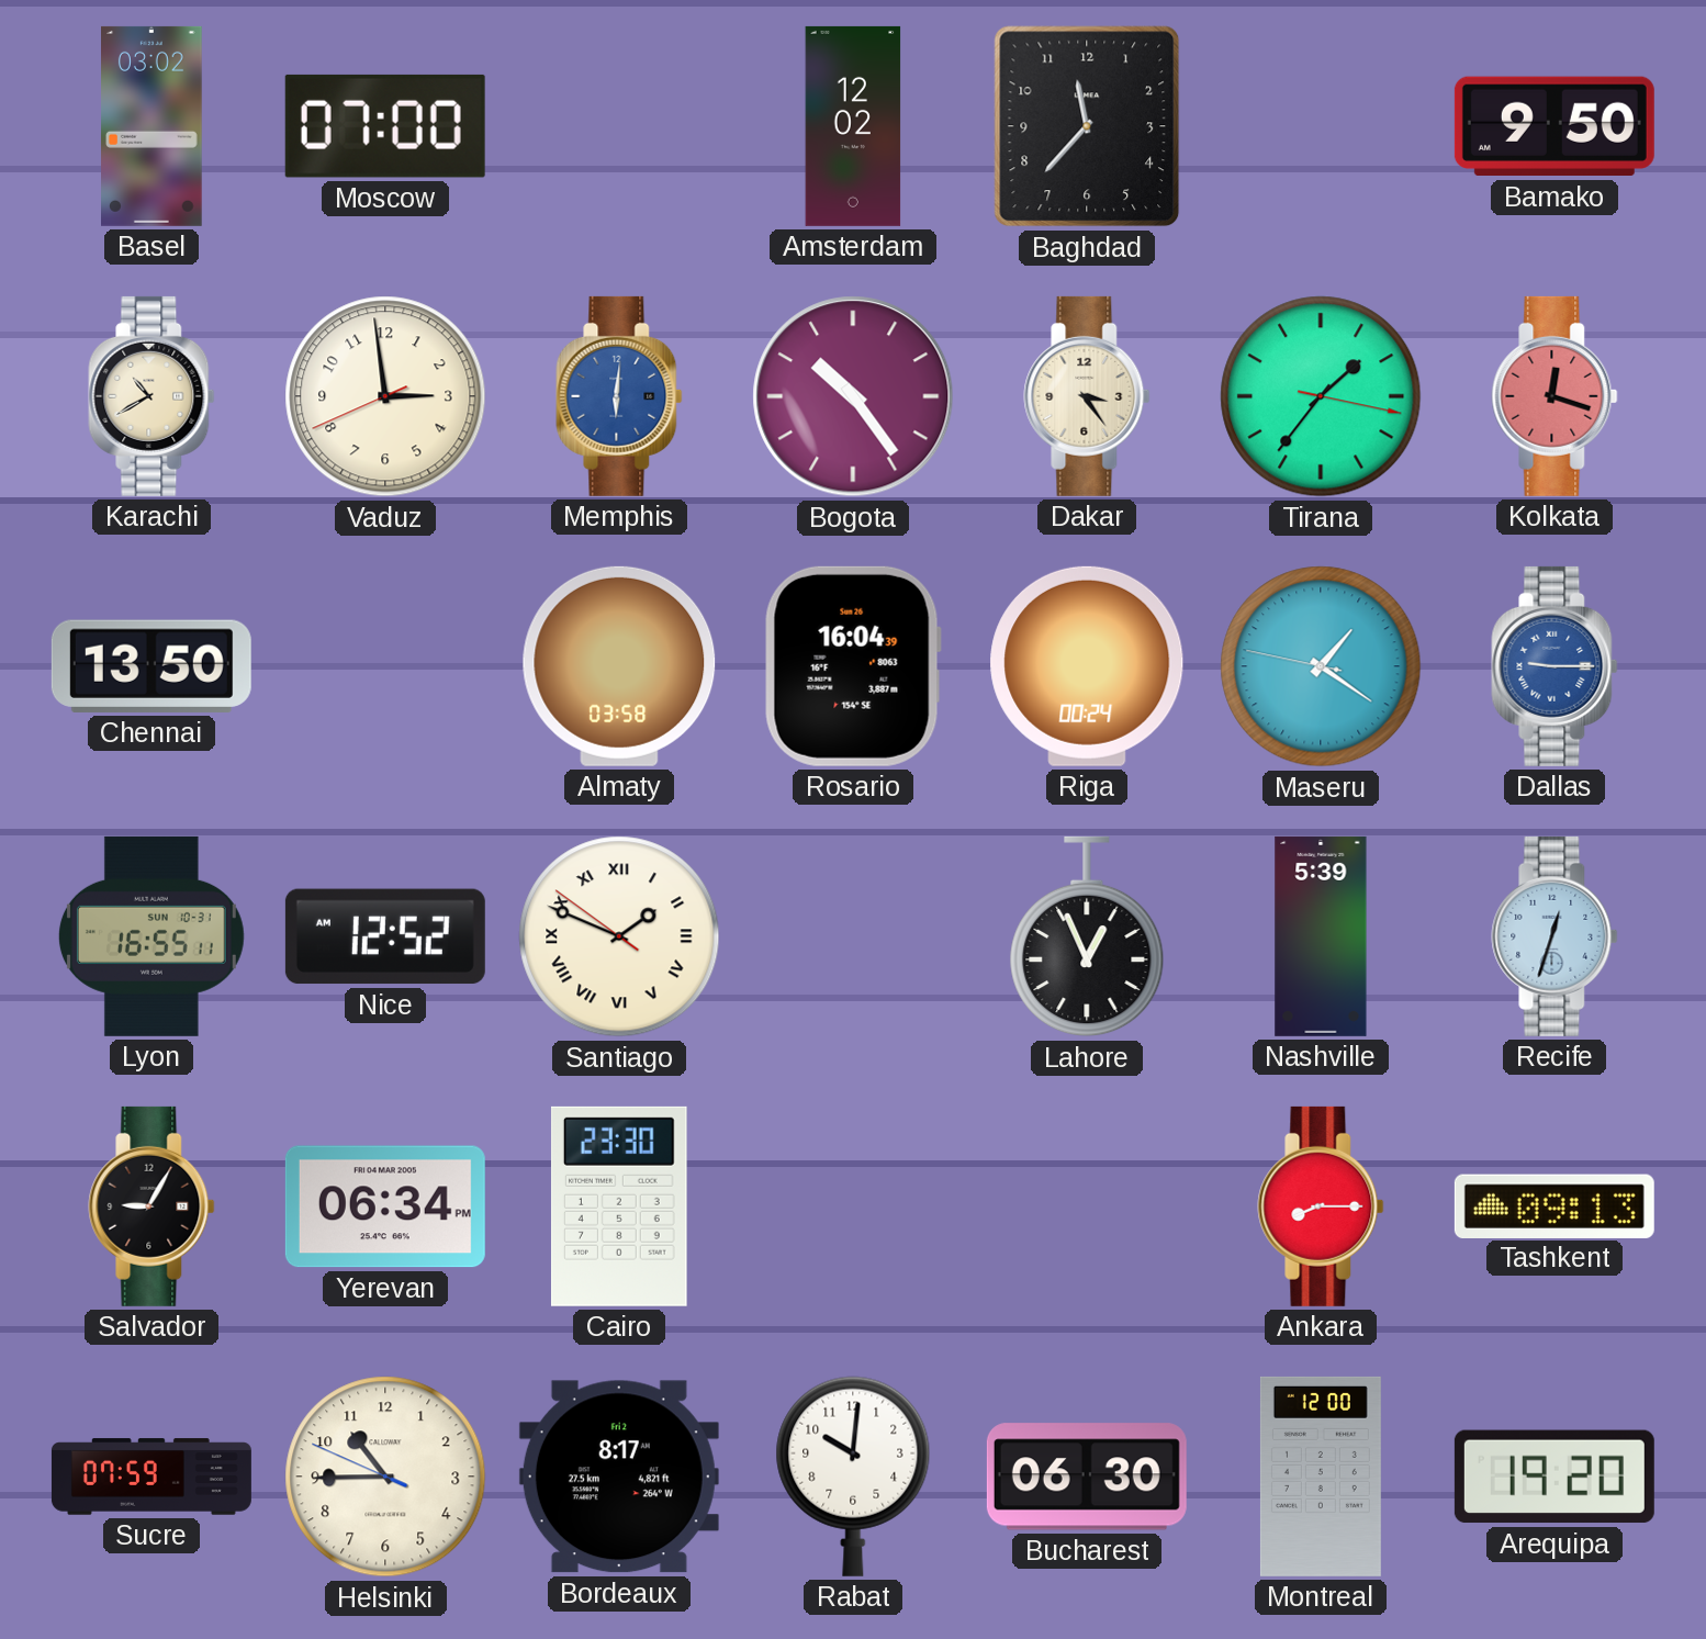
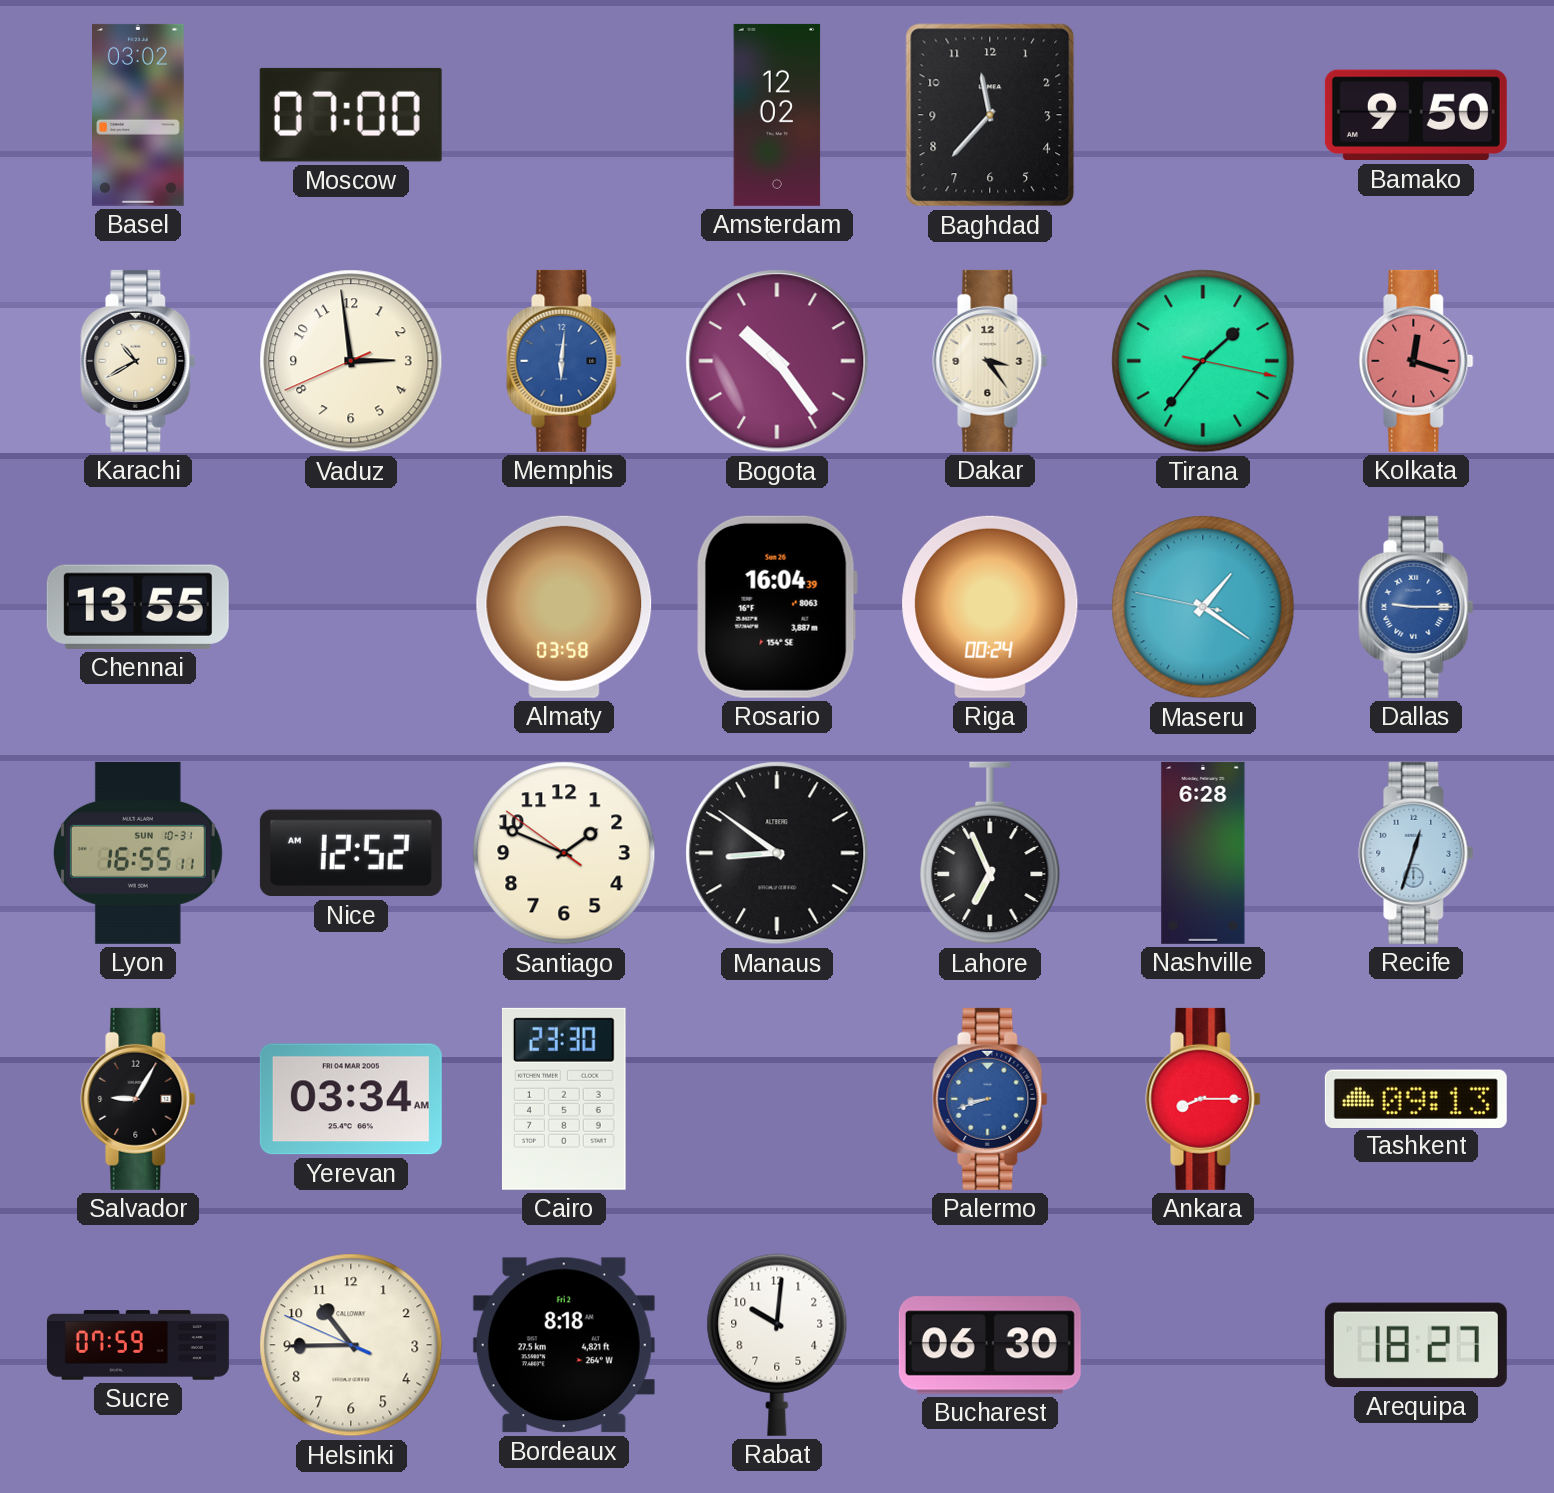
Chennai: 13:50 -> 13:55
Santiago numerals: Roman -> Arabic
Manaus: none -> 8:51
Lahore: 12:56 -> 6:56
Nashville: 5:39 -> 6:28
Yerevan: 06:34 -> 03:34
Palermo: none -> 8:42
Bordeaux: 8:17 -> 8:18
Montreal: 12:00 -> none
Arequipa: 19:20 -> 18:27
